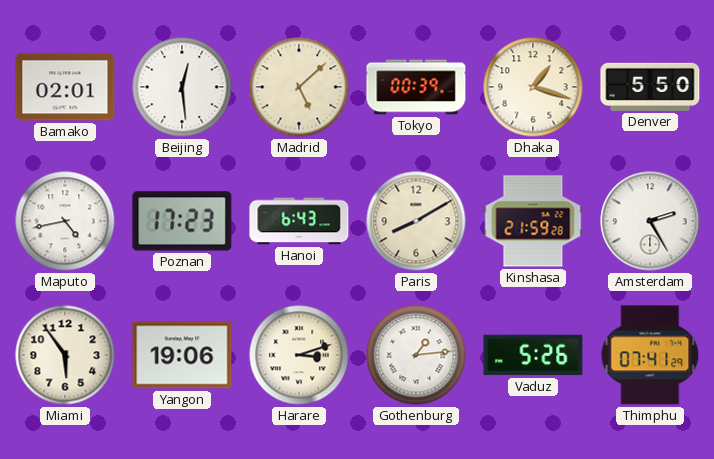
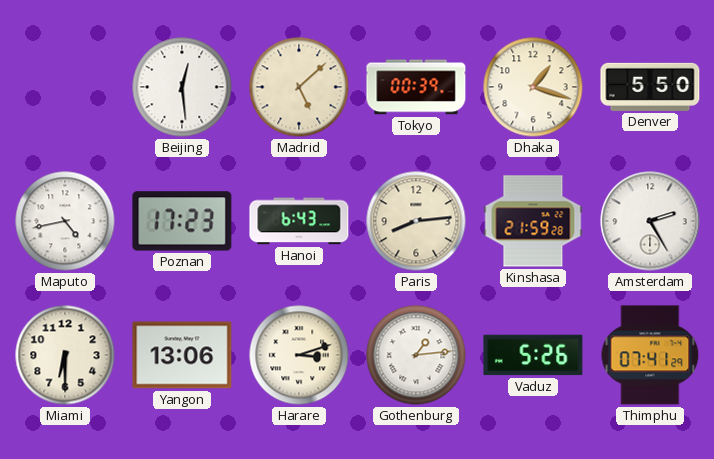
Bamako: 02:01 -> none
Paris: 8:10 -> 8:14
Miami: 5:54 -> 6:30
Yangon: 19:06 -> 13:06
